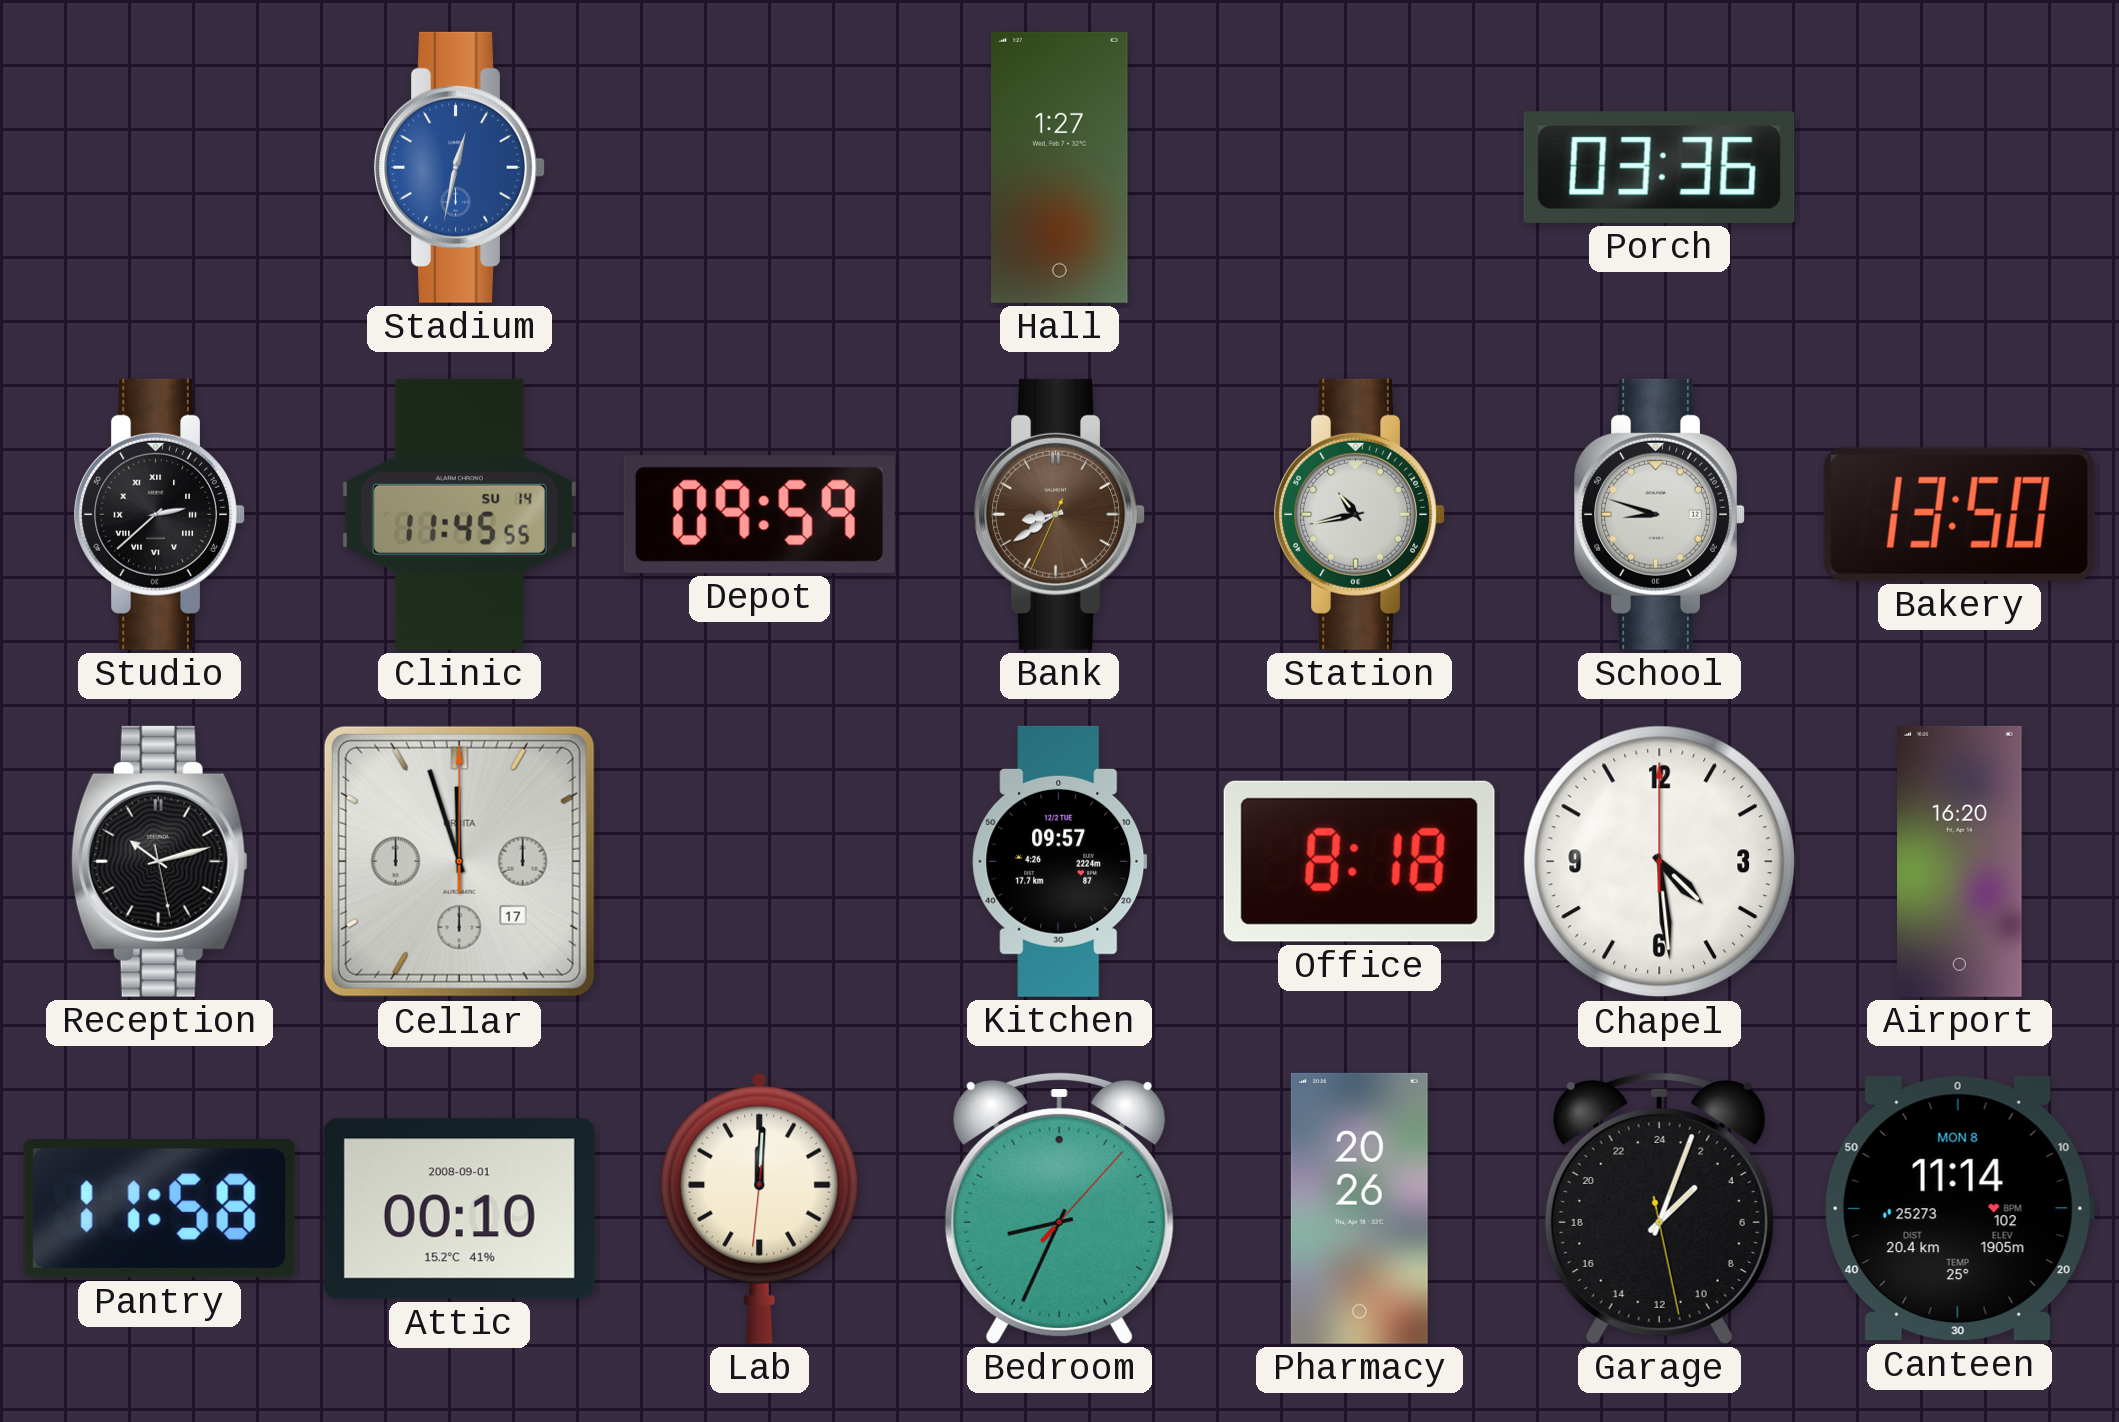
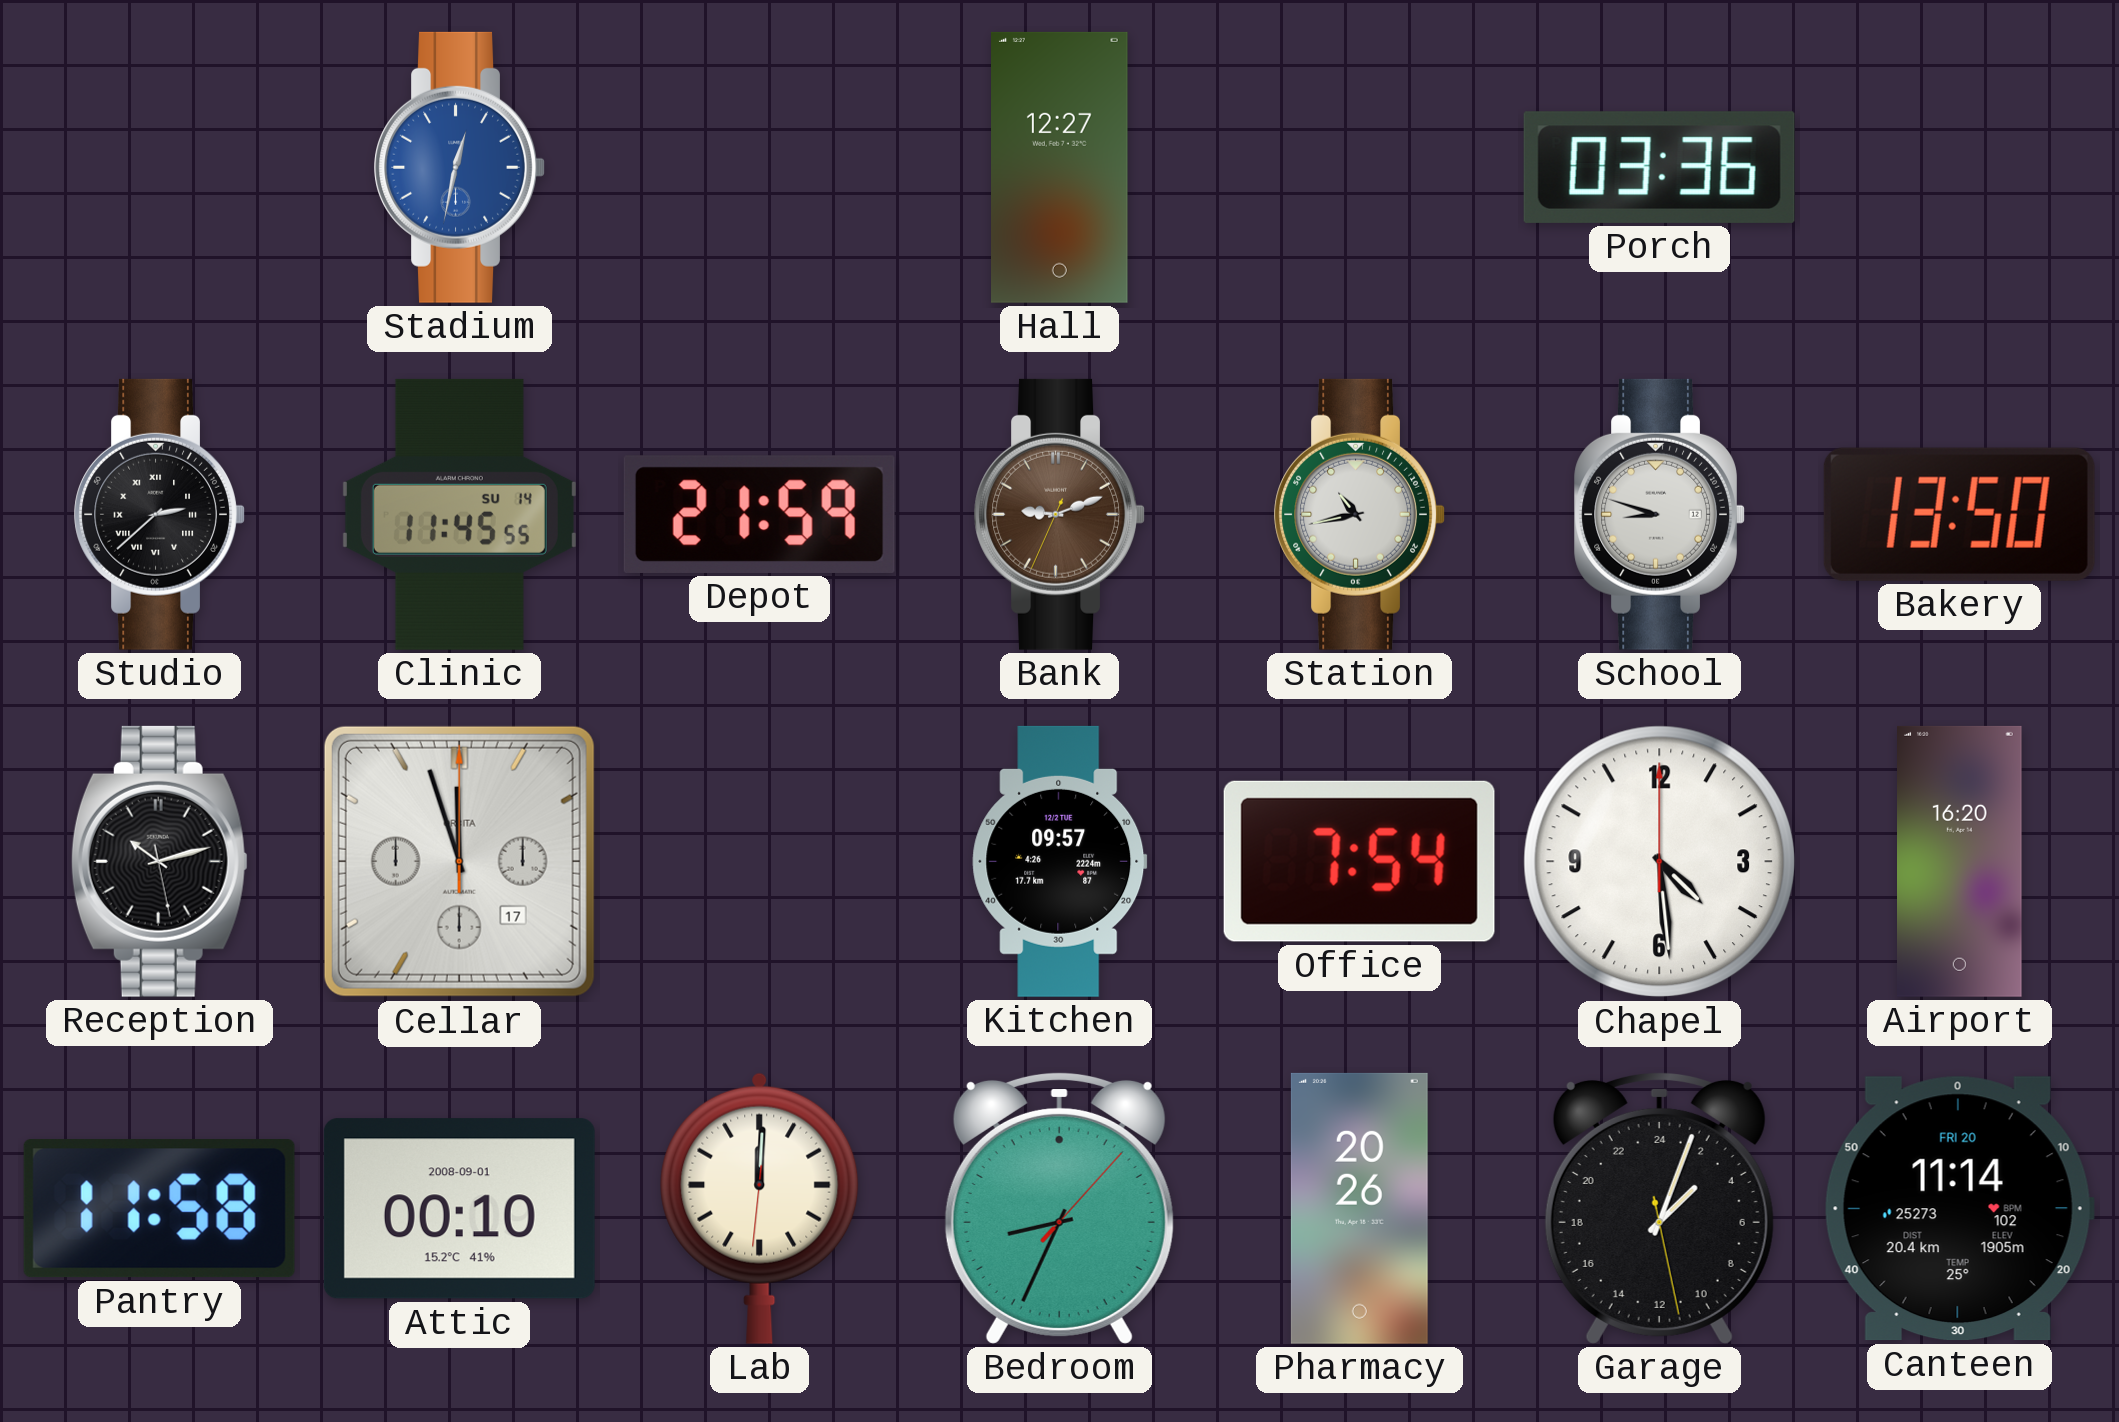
Hall: 1:27 -> 12:27
Depot: 09:59 -> 21:59
Bank: 8:39 -> 9:11
Office: 8:18 -> 7:54
Canteen date: MON 8 -> FRI 20
